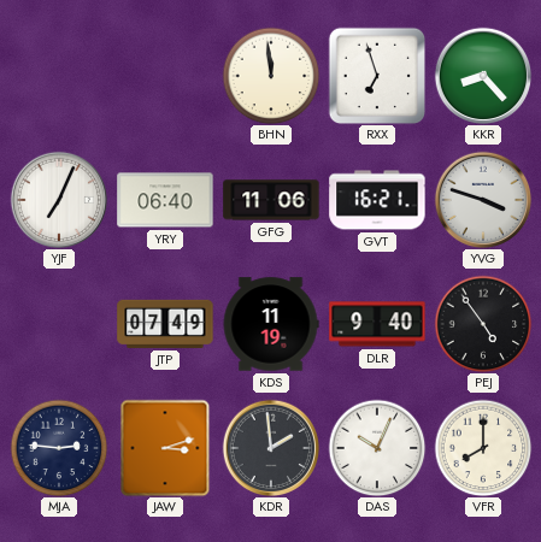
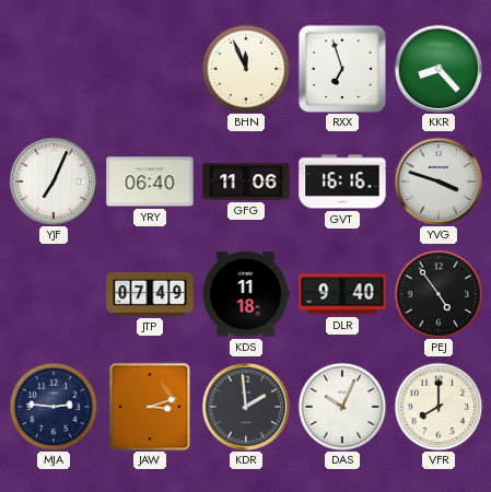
BHN: 11:59 -> 11:56
GVT: 16:21 -> 16:16
KDS: 11:19 -> 11:18
